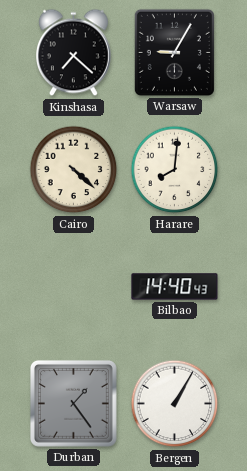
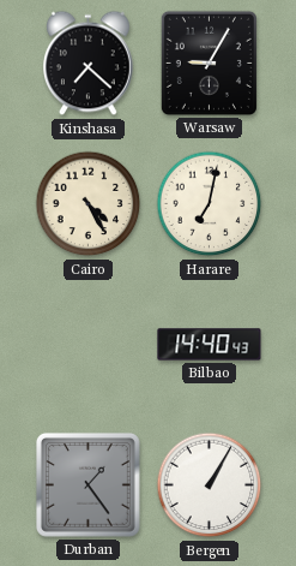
Cairo: 4:22 -> 4:25
Harare: 8:01 -> 7:02
